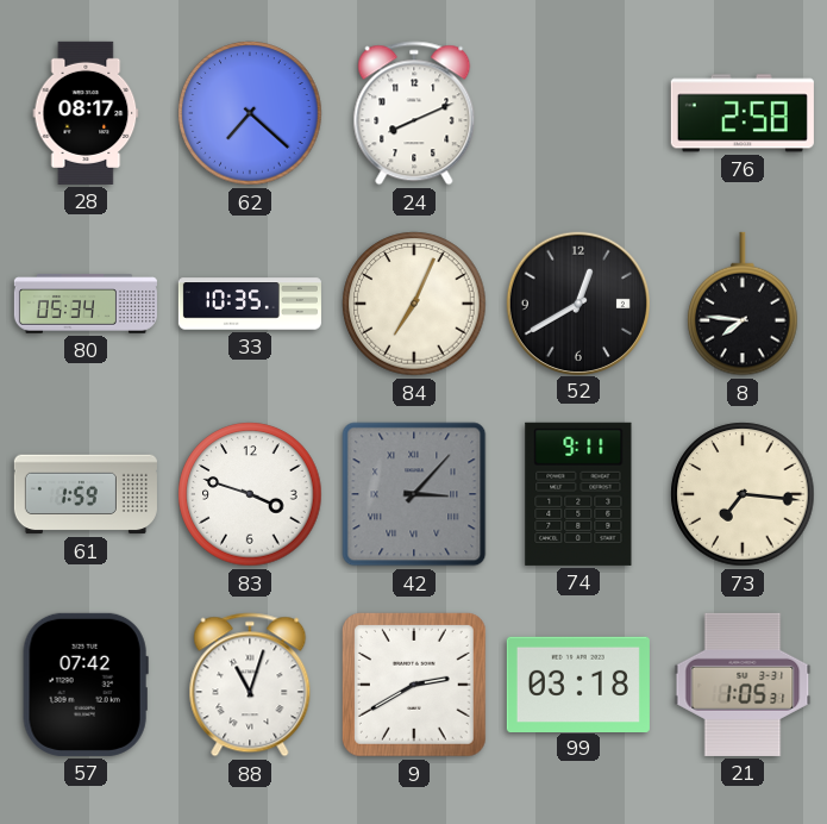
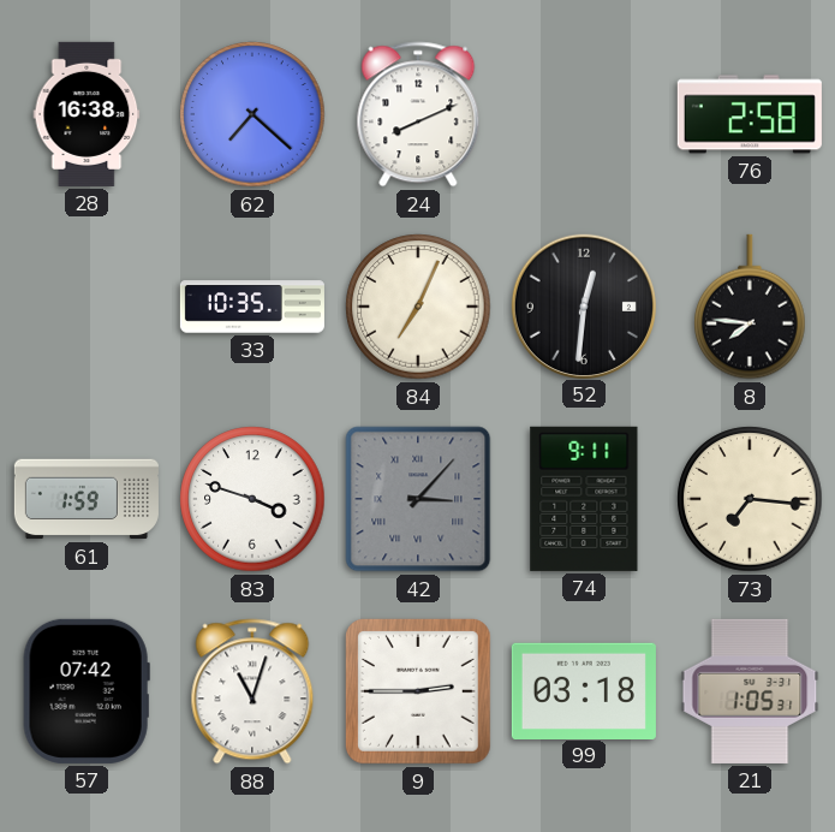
28: 08:17 -> 16:38
80: 05:34 -> none
52: 12:40 -> 12:31
9: 2:40 -> 2:45
